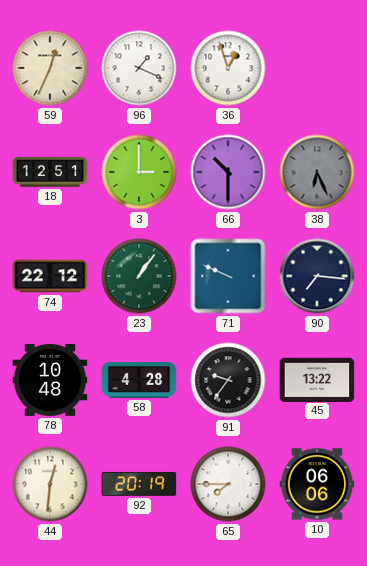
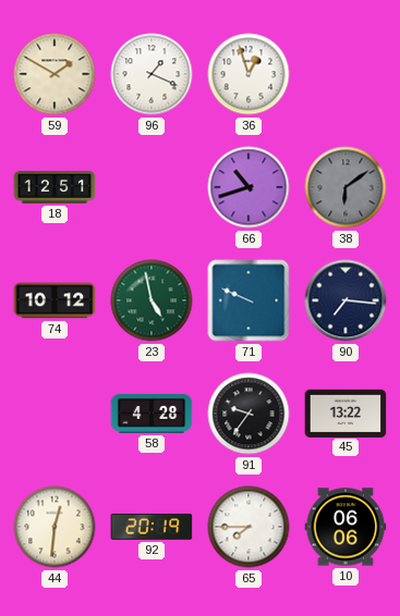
59: 12:34 -> 1:50
3: 3:00 -> none
66: 10:30 -> 10:42
38: 6:26 -> 6:09
74: 22:12 -> 10:12
23: 1:06 -> 4:58
78: 10:48 -> none
